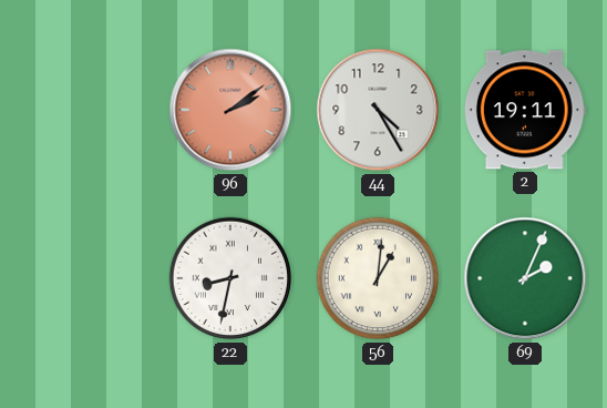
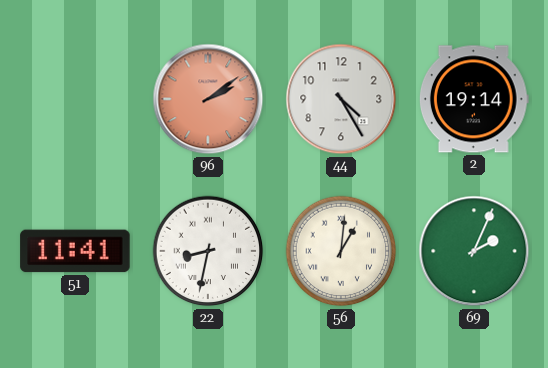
2: 19:11 -> 19:14
51: none -> 11:41
